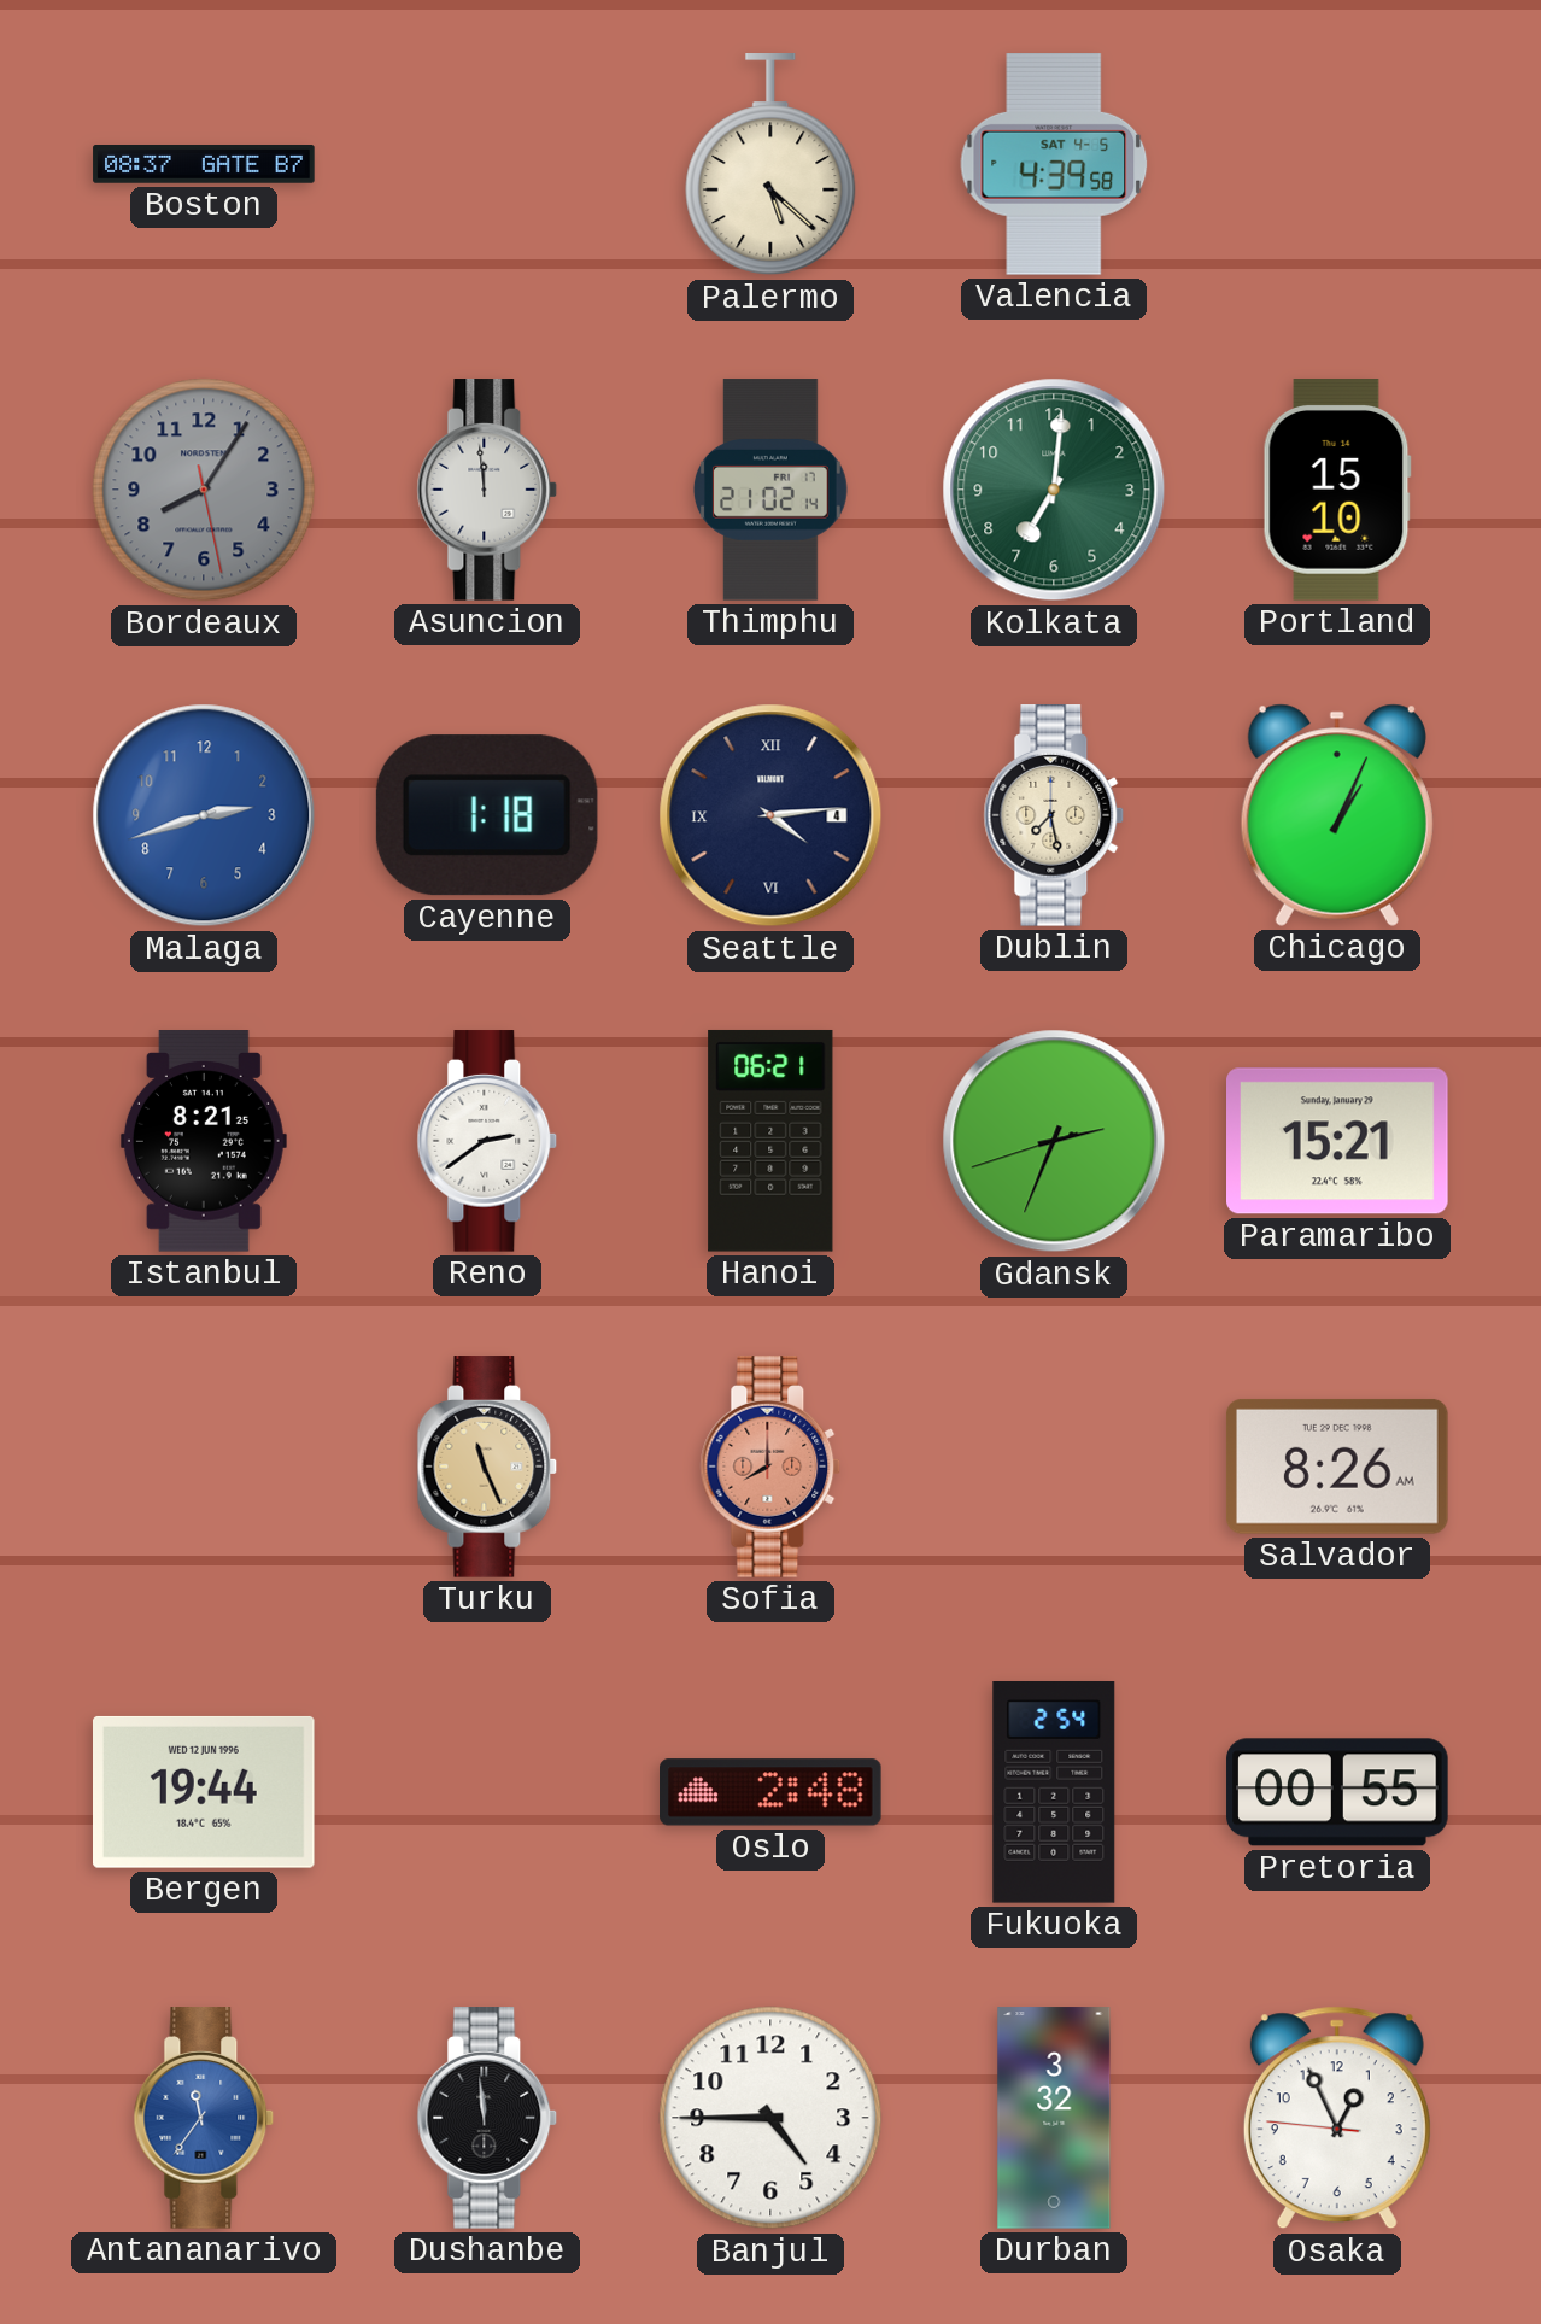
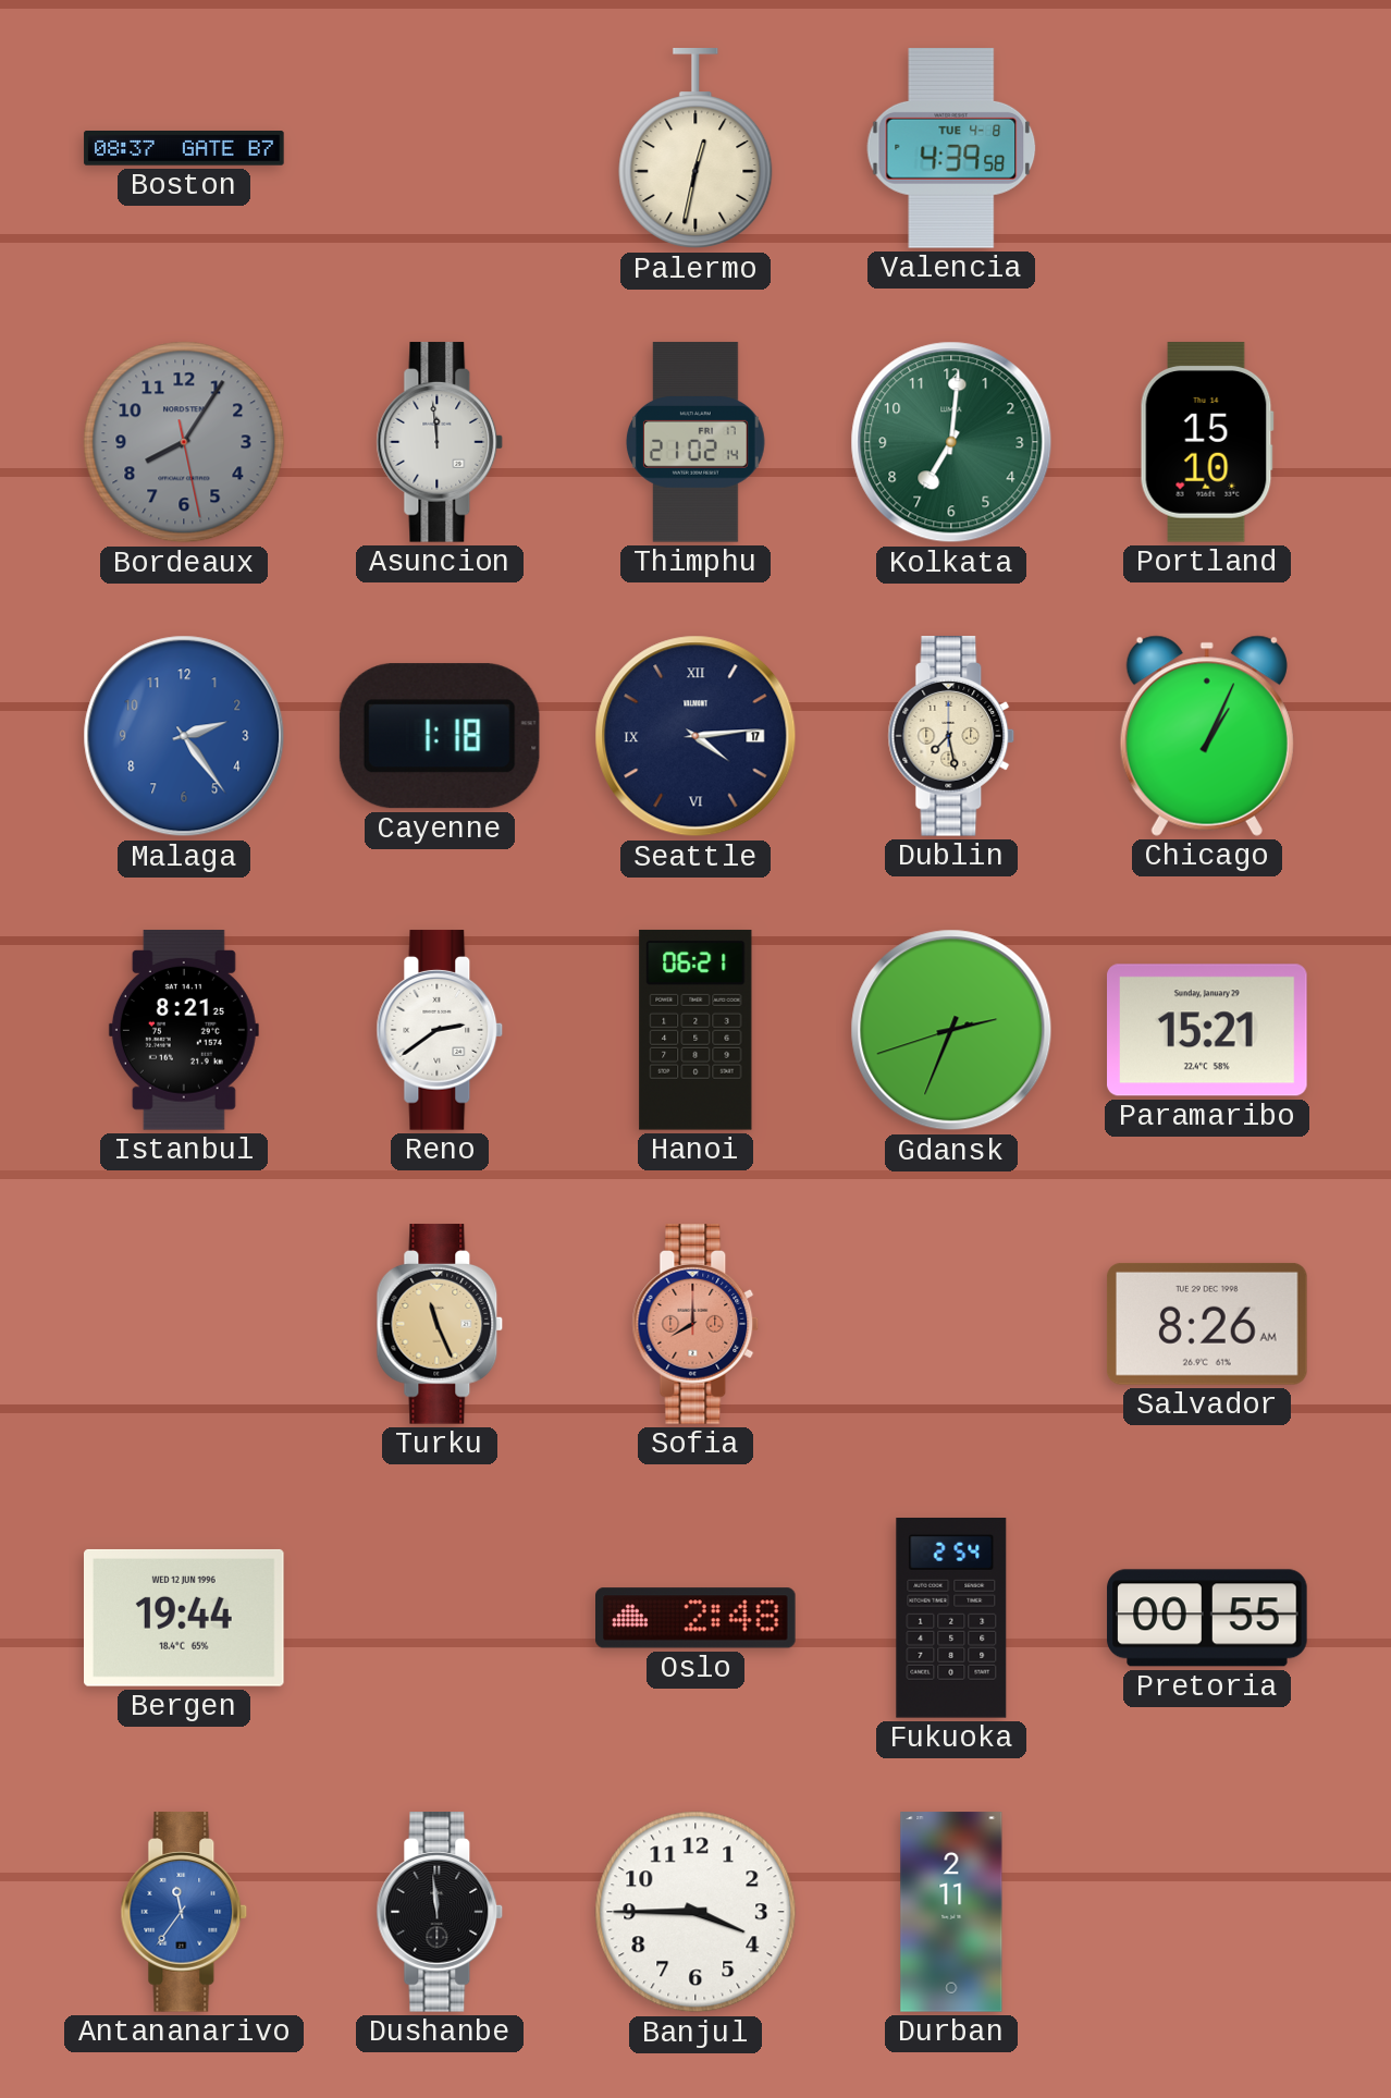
Palermo: 5:22 -> 12:32
Valencia date: SAT 4-5 -> TUE 4-8
Malaga: 2:42 -> 2:24
Seattle date: 4 -> 17
Banjul: 4:45 -> 3:45
Durban: 3:32 -> 2:11
Osaka: 12:55 -> none
